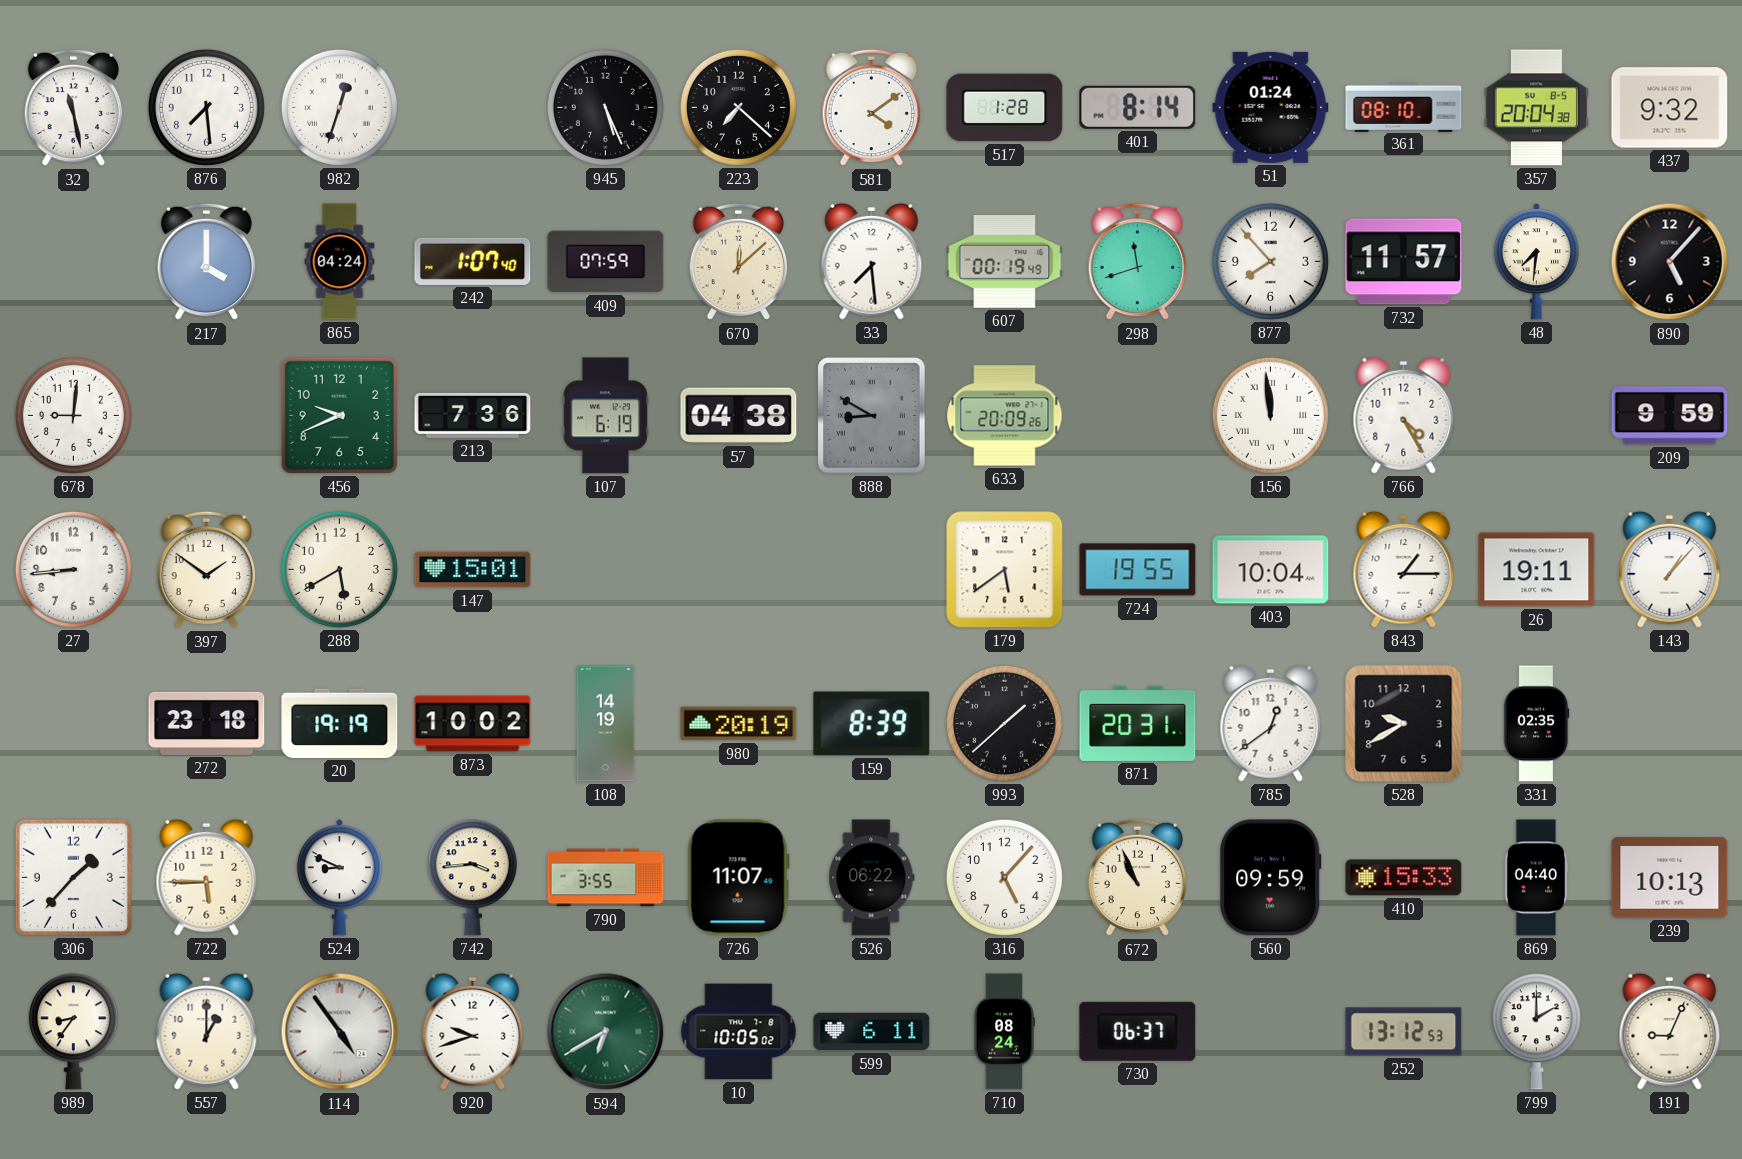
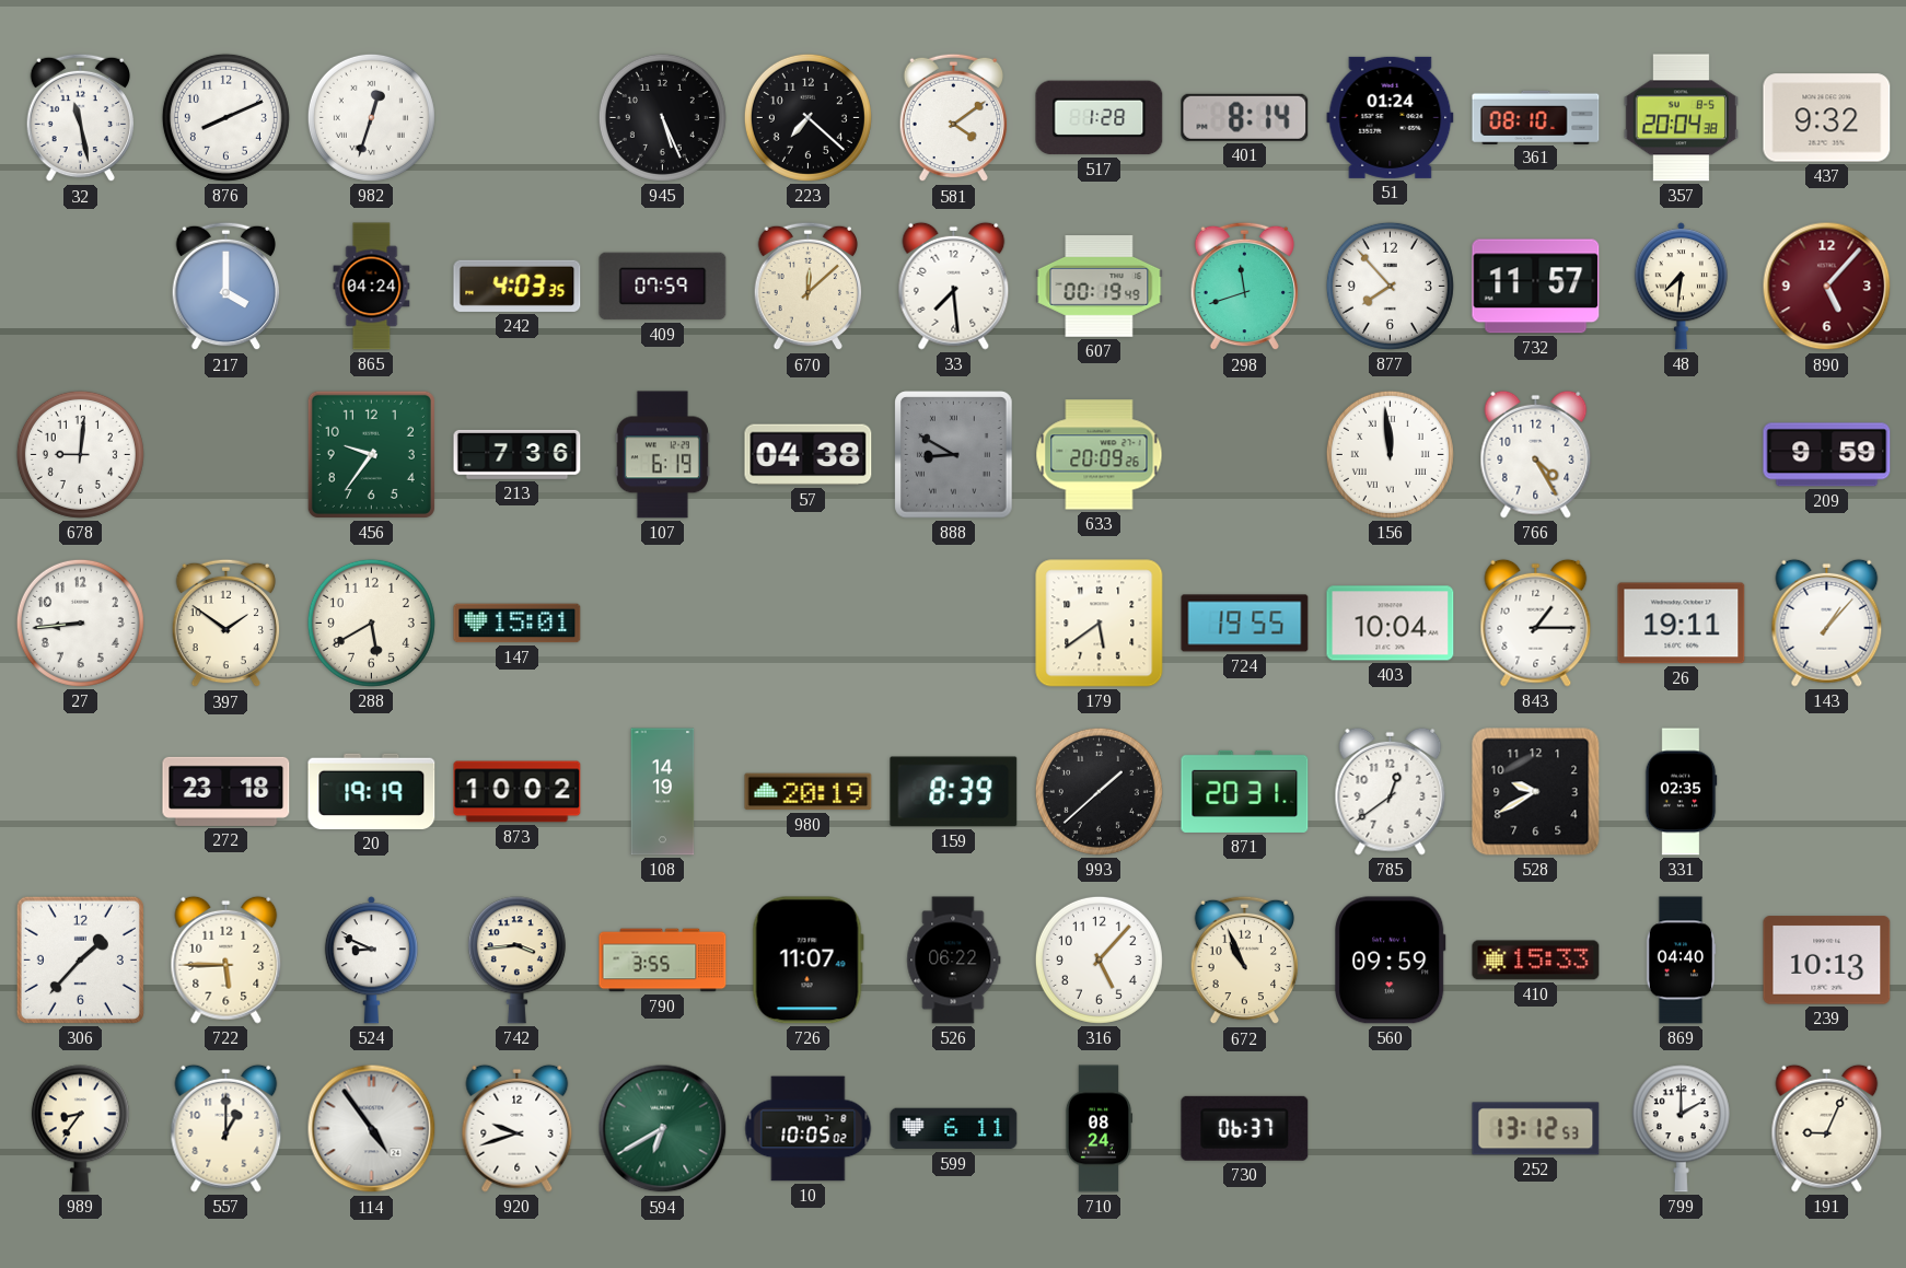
876: 7:29 -> 8:11
242: 1:07 -> 4:03
890 dial: black -> burgundy
456: 9:41 -> 9:36
